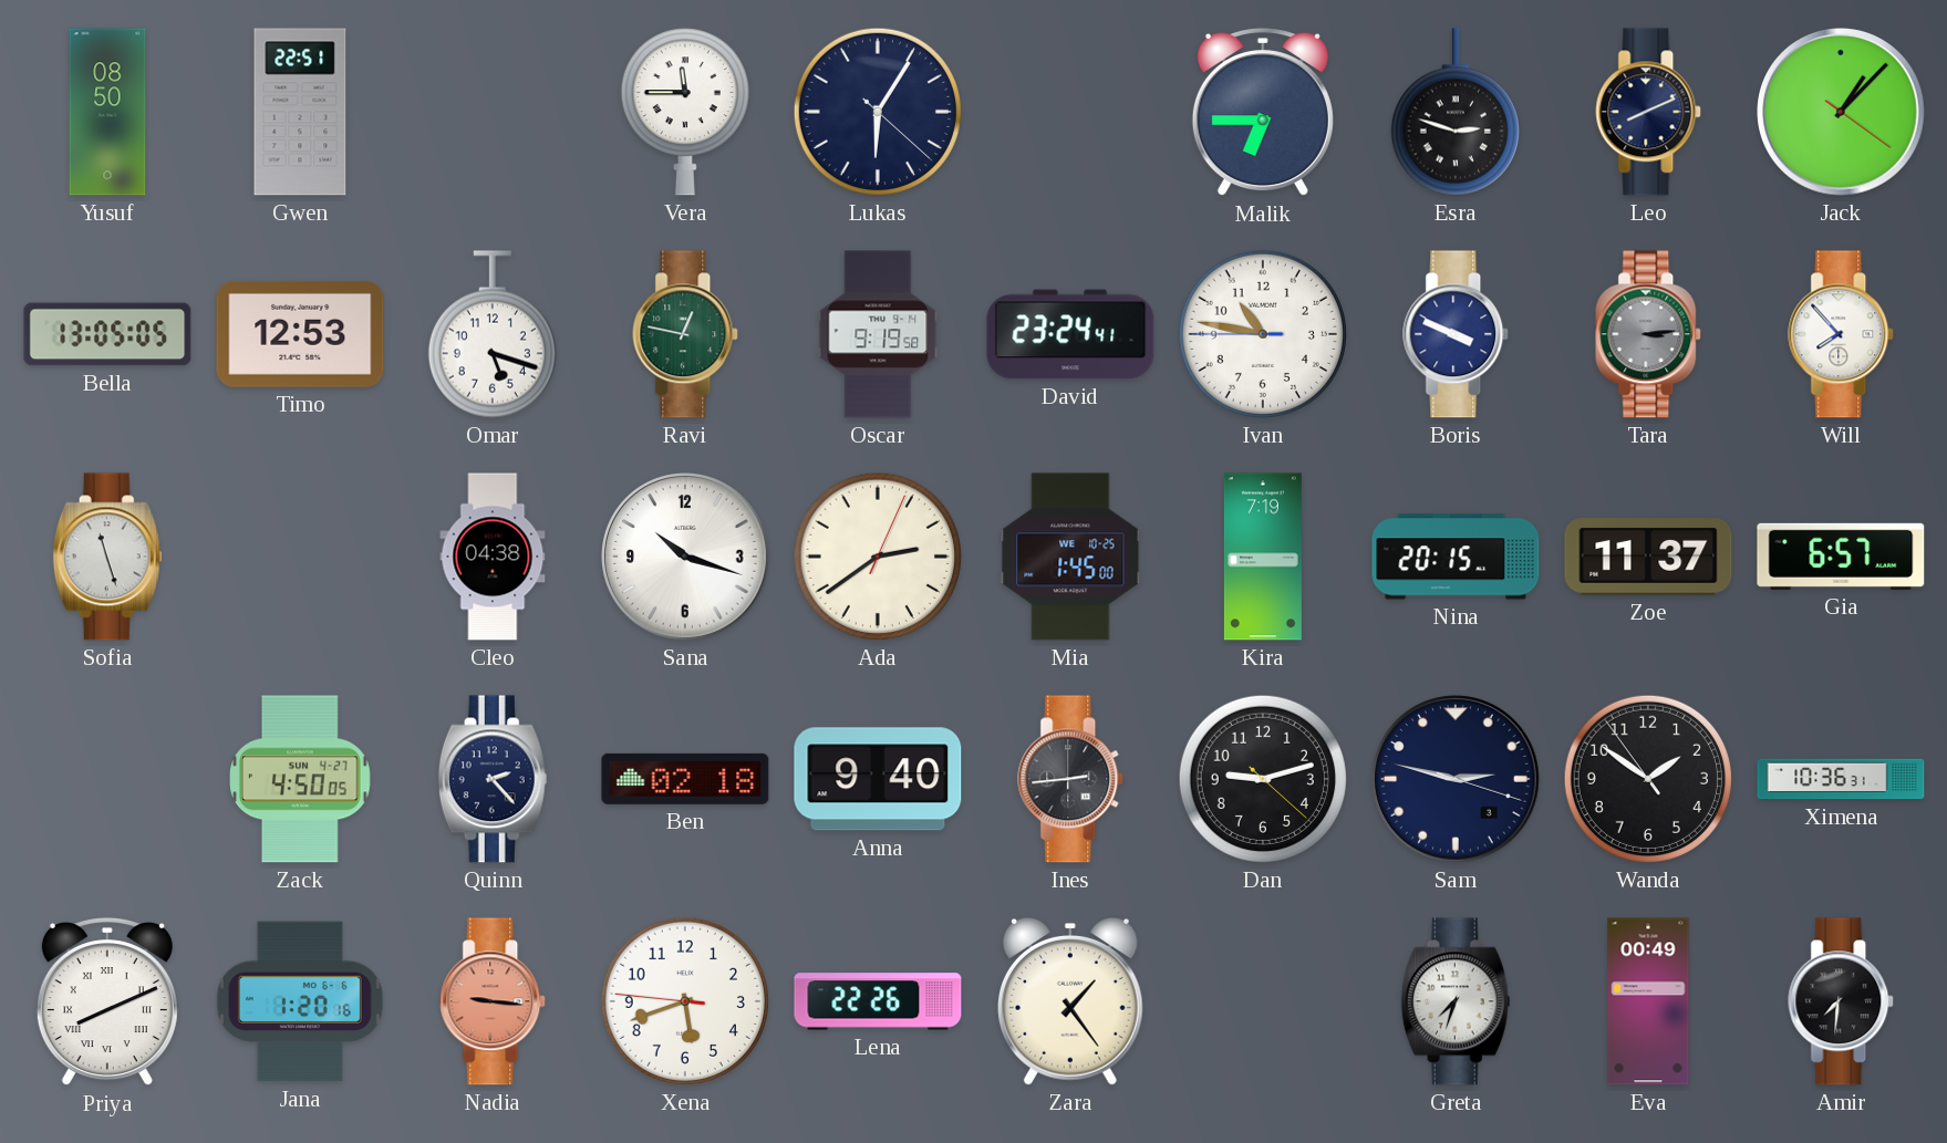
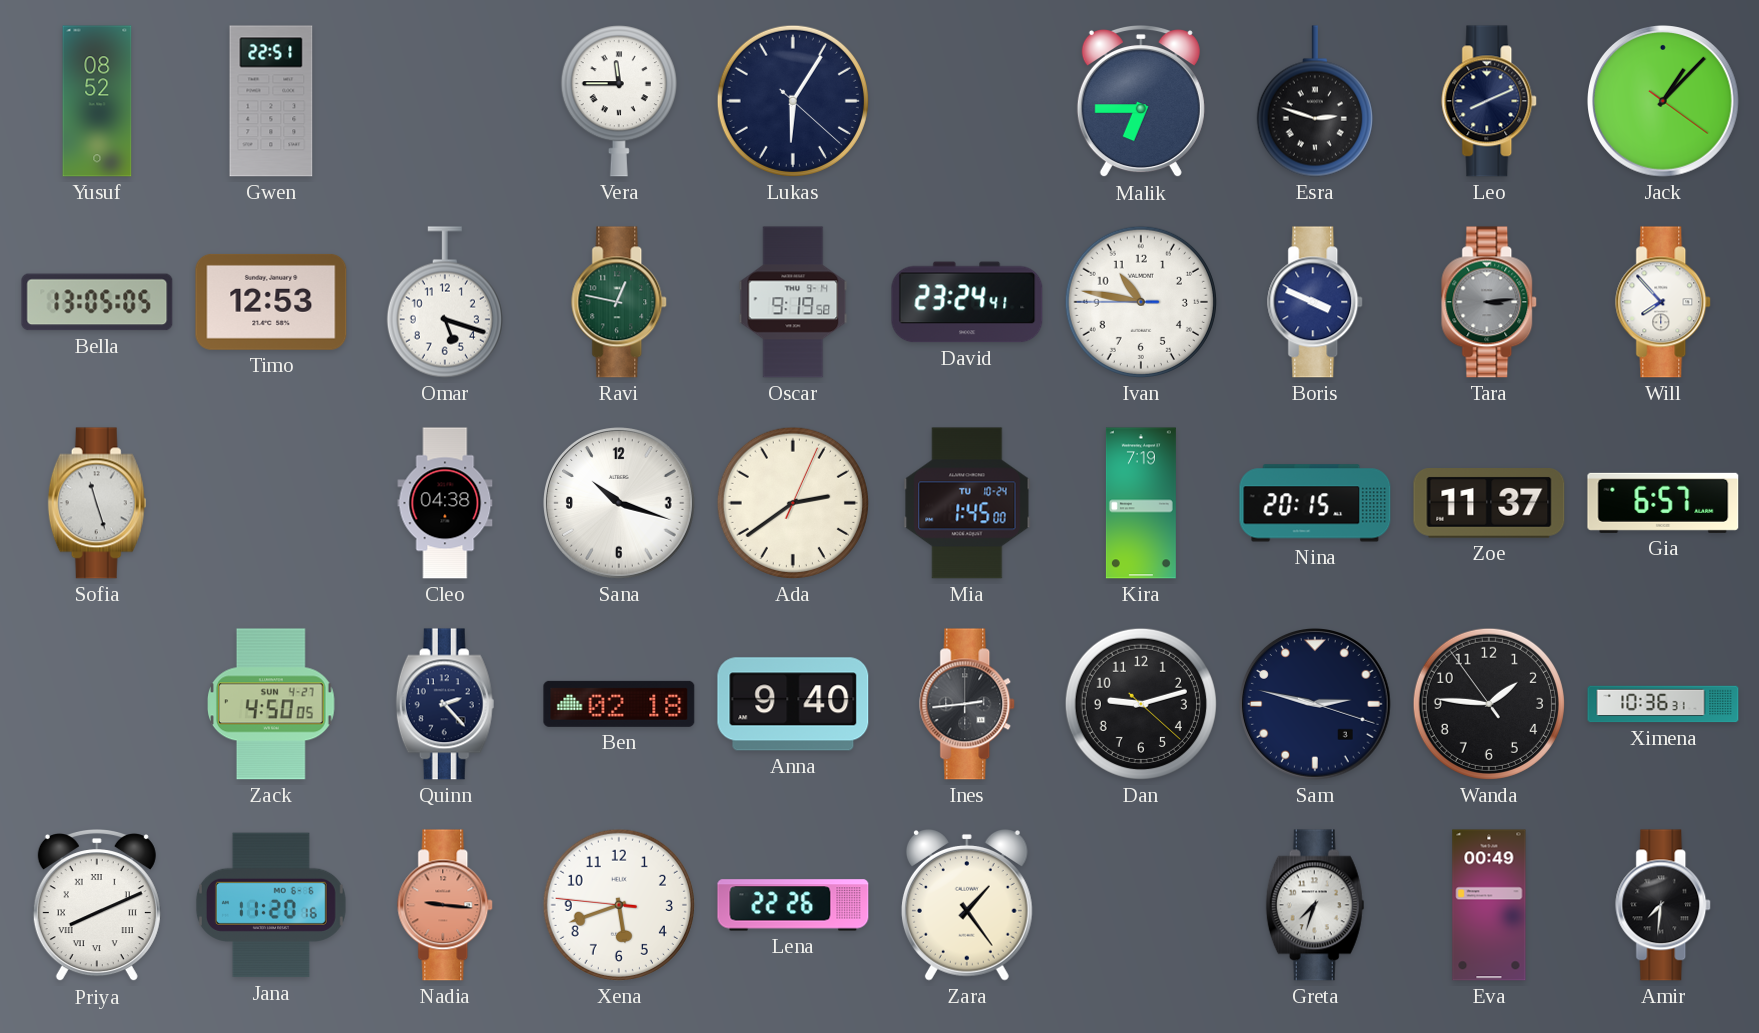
Yusuf: 08:50 -> 08:52
Mia date: WE 10-25 -> TU 10-24
Wanda: 1:50 -> 1:45
Jana: 1:20 -> 11:20
